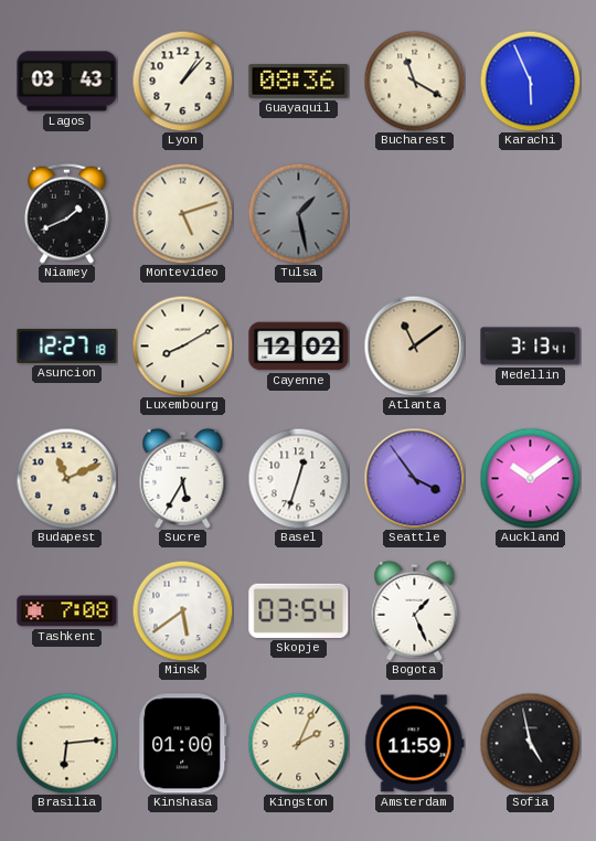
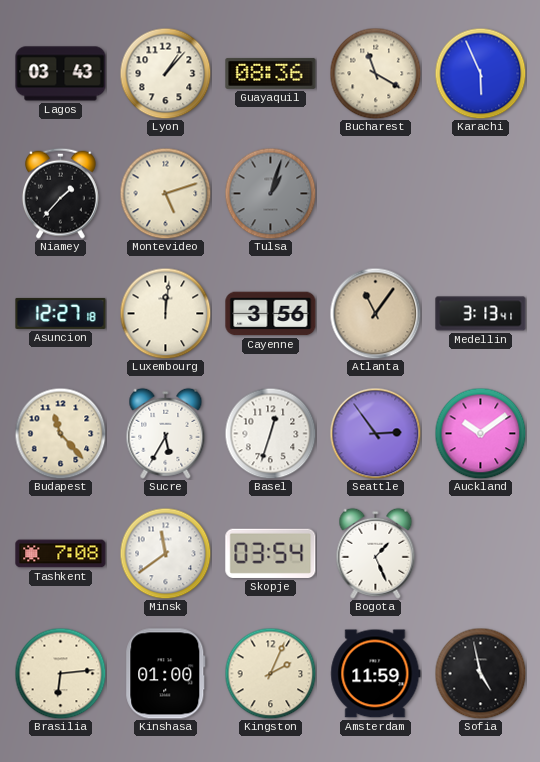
Niamey: 1:41 -> 1:37
Tulsa: 1:28 -> 1:03
Luxembourg: 8:10 -> 12:01
Cayenne: 12:02 -> 3:56
Atlanta: 11:09 -> 11:06
Budapest: 11:11 -> 11:23
Seattle: 3:54 -> 2:54
Minsk: 5:39 -> 11:39
